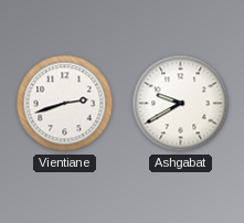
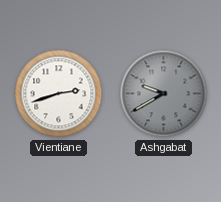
Ashgabat dial: white -> grey
